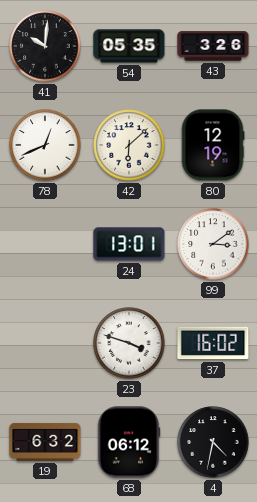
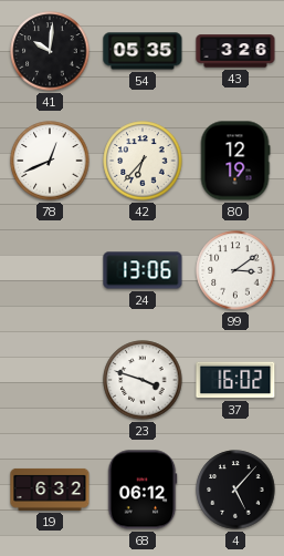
42: 6:08 -> 6:37
24: 13:01 -> 13:06
4: 4:32 -> 5:07
